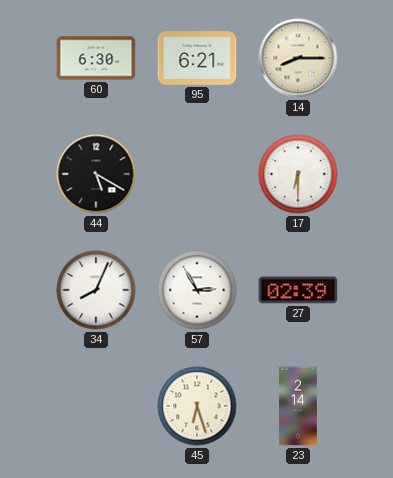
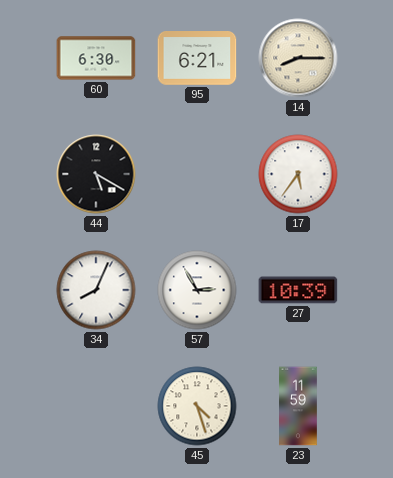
17: 6:30 -> 5:36
27: 02:39 -> 10:39
45: 6:27 -> 4:27
23: 2:14 -> 11:59
